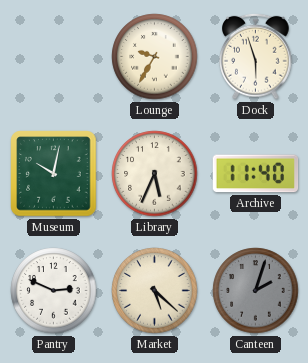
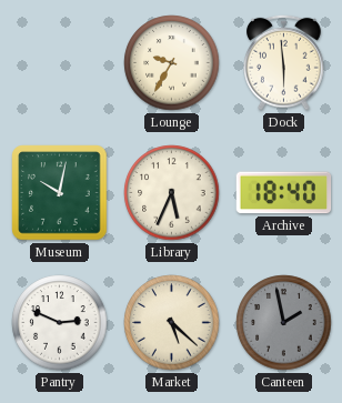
Dock: 5:57 -> 5:59
Archive: 11:40 -> 18:40
Canteen: 2:03 -> 1:58
